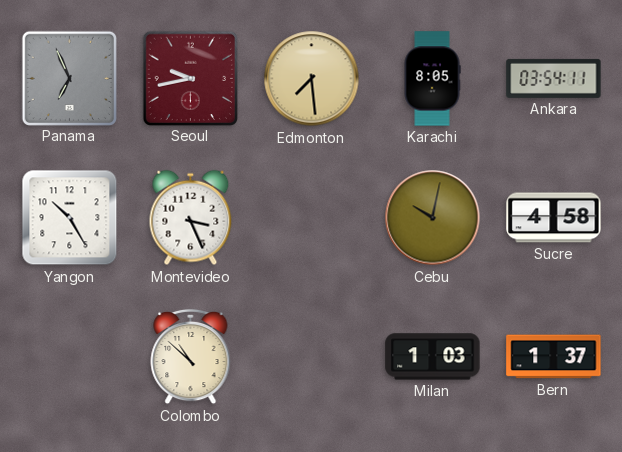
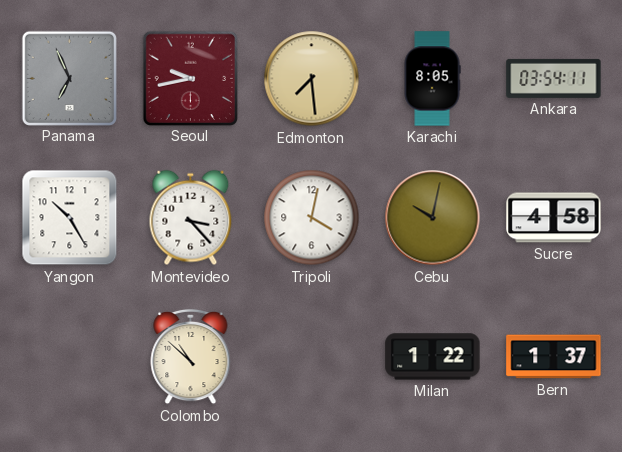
Montevideo: 3:26 -> 3:23
Tripoli: none -> 4:02
Milan: 1:03 -> 1:22
